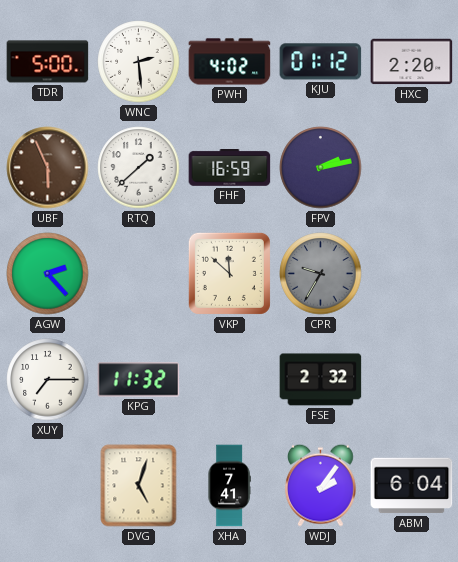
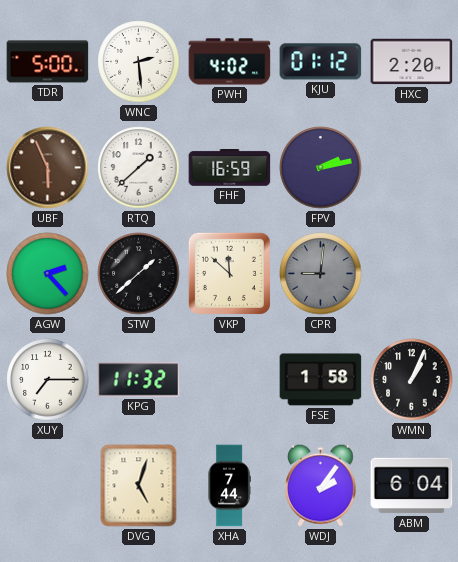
STW: none -> 1:38
CPR: 9:35 -> 9:01
FSE: 2:32 -> 1:58
WMN: none -> 1:04
XHA: 7:41 -> 7:44
